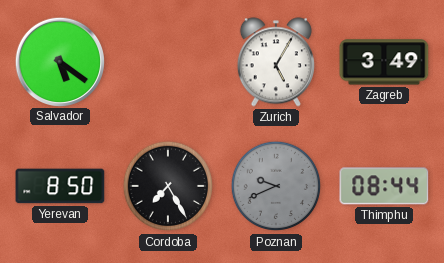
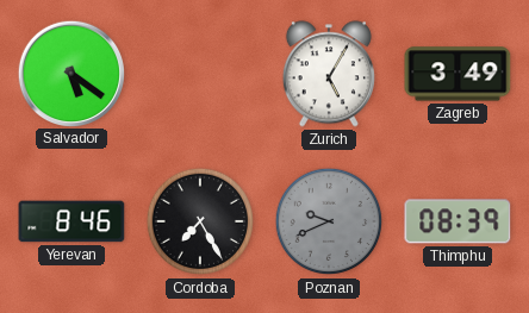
Yerevan: 8:50 -> 8:46
Thimphu: 08:44 -> 08:39
